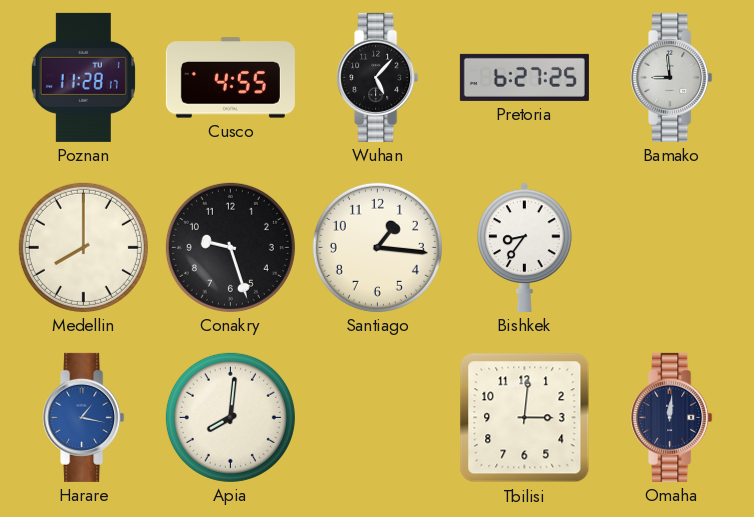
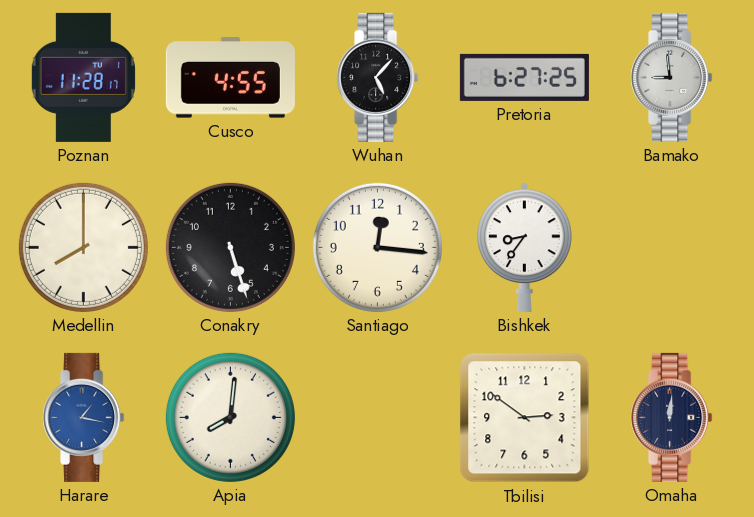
Conakry: 9:27 -> 5:27
Santiago: 1:16 -> 12:16
Tbilisi: 3:01 -> 2:51
